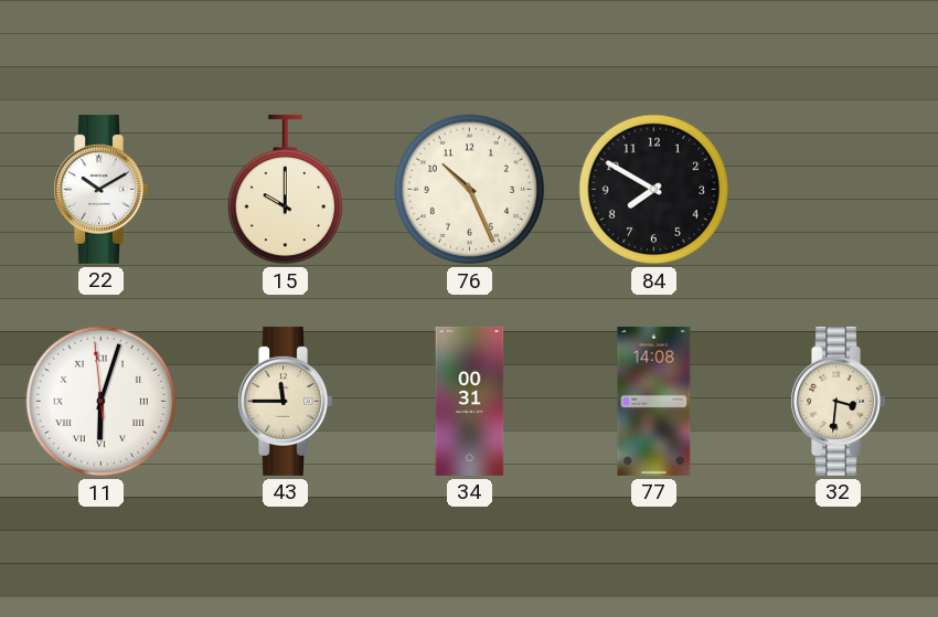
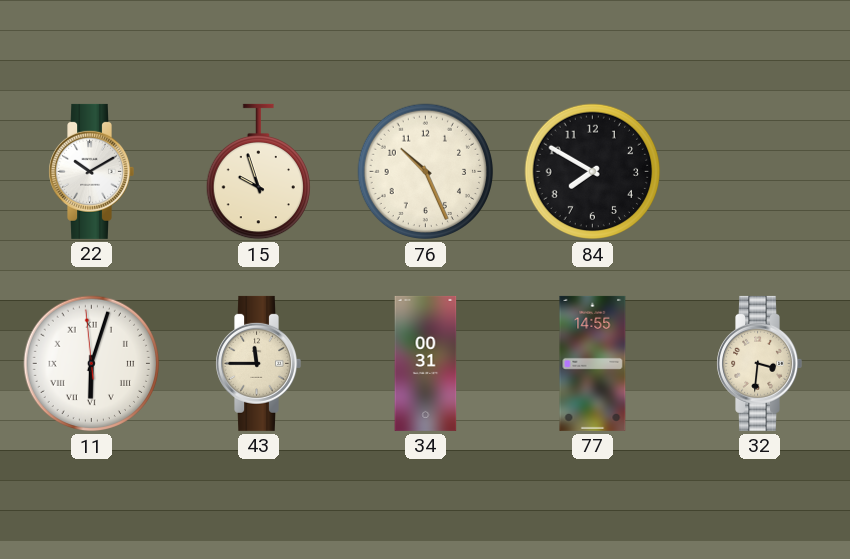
15: 10:00 -> 9:57
77: 14:08 -> 14:55
